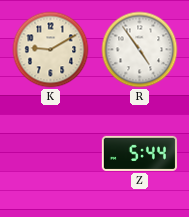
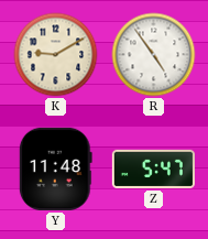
Y: none -> 11:48
Z: 5:44 -> 5:47
